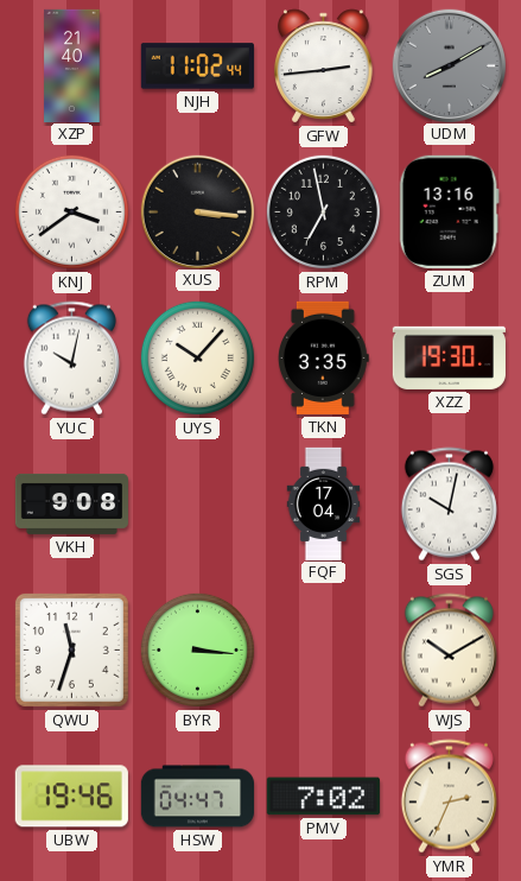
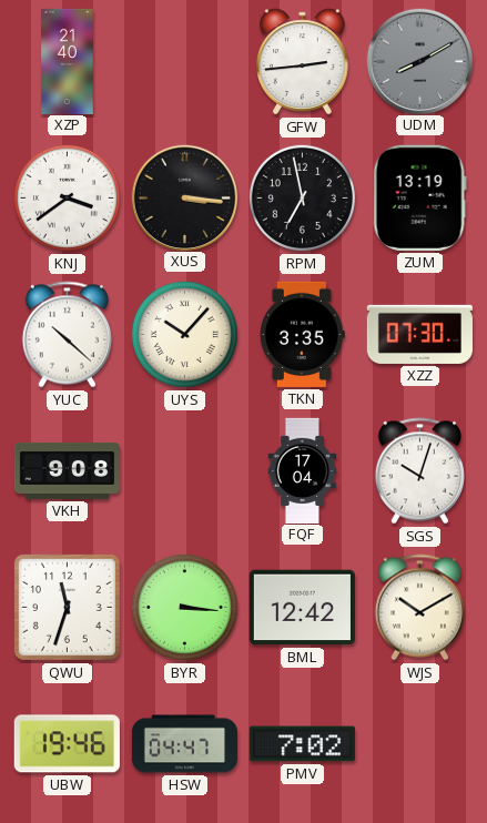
NJH: 11:02 -> none
ZUM: 13:16 -> 13:19
YUC: 10:02 -> 10:22
XZZ: 19:30 -> 07:30
SGS: 10:02 -> 10:03
BML: none -> 12:42
YMR: 2:34 -> none
